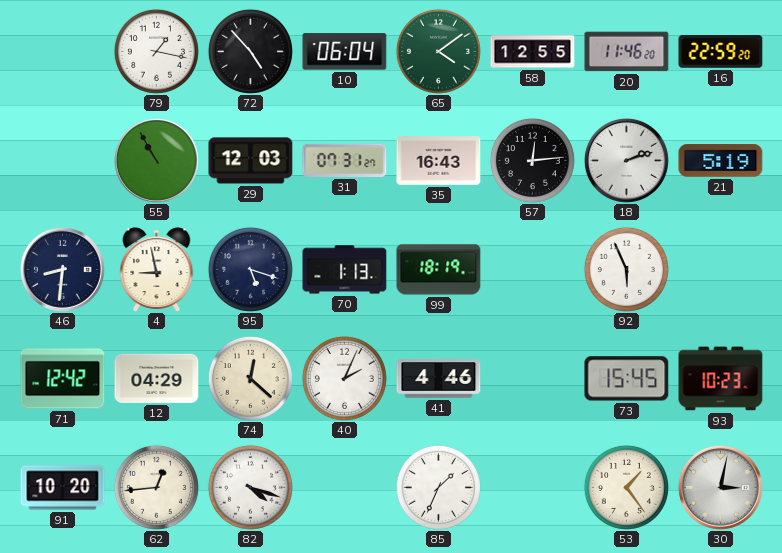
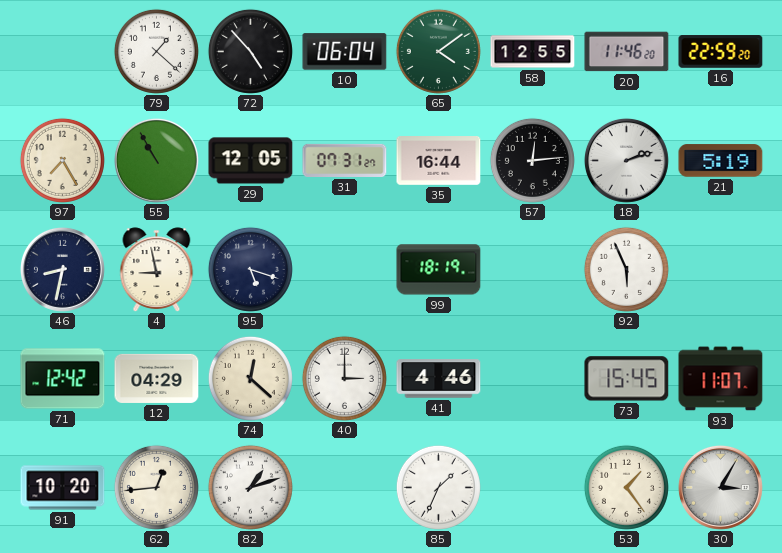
79: 1:17 -> 1:22
97: none -> 7:25
29: 12:03 -> 12:05
35: 16:43 -> 16:44
46: 8:31 -> 8:32
70: 1:13 -> none
40: 2:04 -> 3:00
93: 10:23 -> 11:07
82: 4:18 -> 1:12
30: 3:02 -> 3:05
